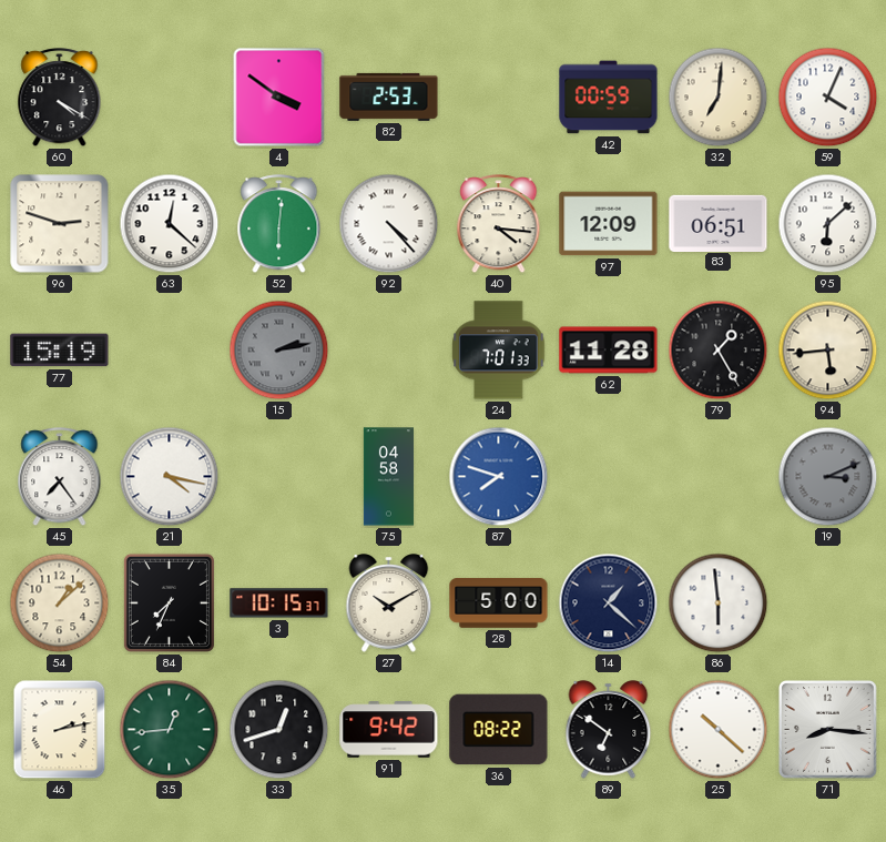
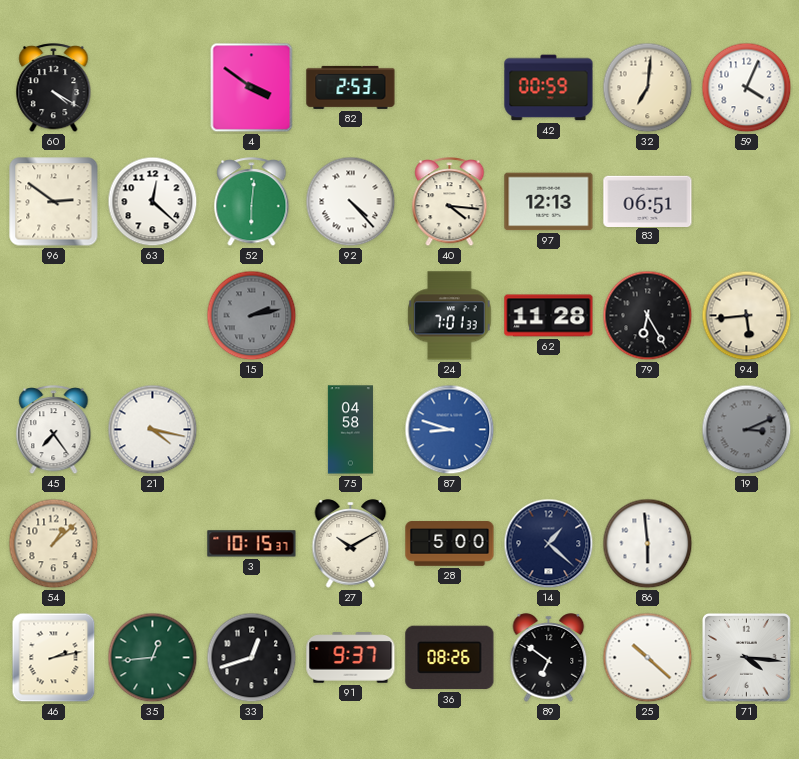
96: 2:48 -> 2:51
97: 12:09 -> 12:13
95: 6:08 -> none
77: 15:19 -> none
79: 1:25 -> 6:25
87: 7:48 -> 8:48
84: 7:34 -> none
91: 9:42 -> 9:37
36: 08:22 -> 08:26
71: 8:16 -> 4:16
